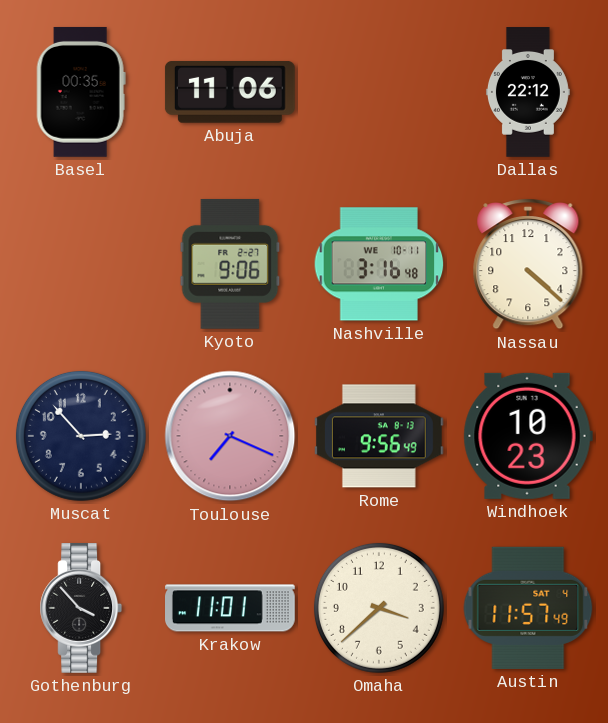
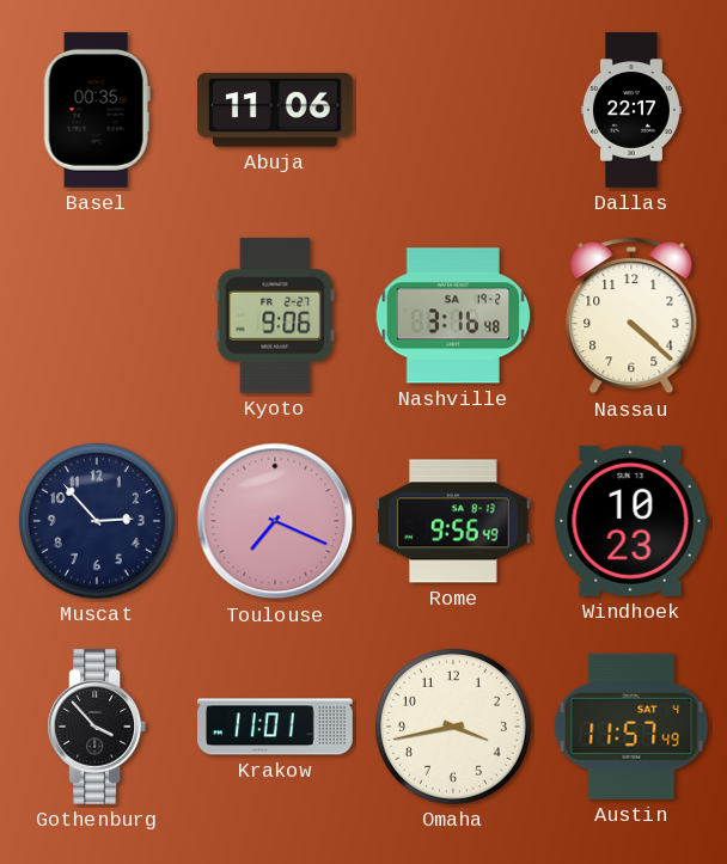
Dallas: 22:12 -> 22:17
Nashville date: WE 10-11 -> SA 19-2
Omaha: 3:38 -> 3:43
